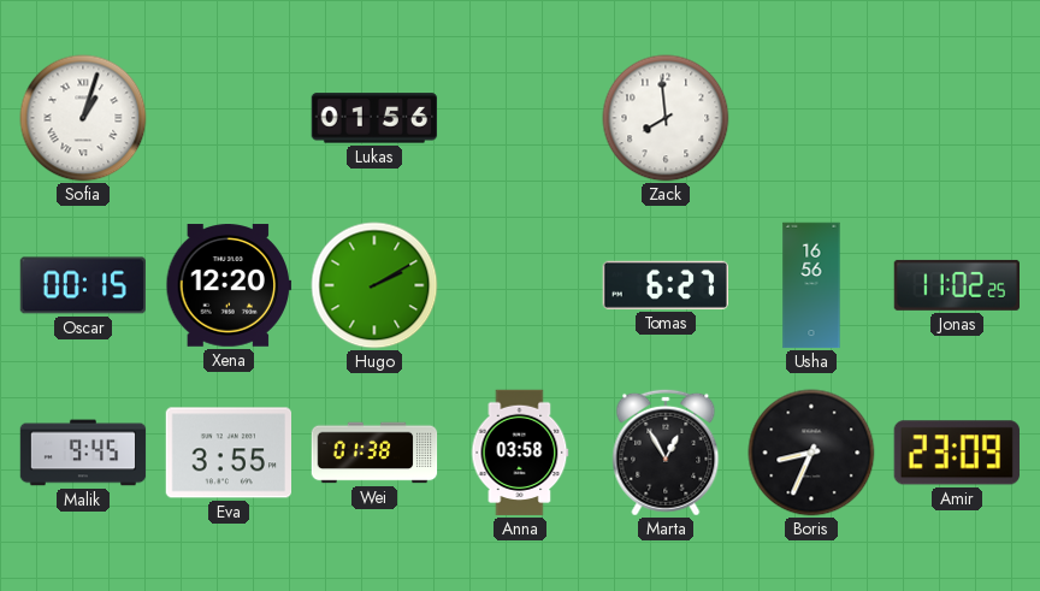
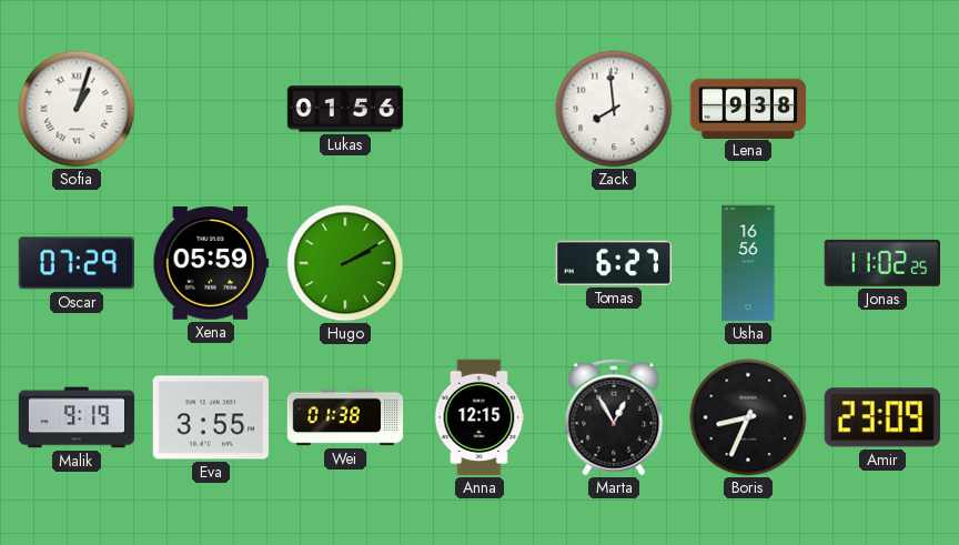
Lena: none -> 9:38
Oscar: 00:15 -> 07:29
Xena: 12:20 -> 05:59
Malik: 9:45 -> 9:19
Anna: 03:58 -> 12:15
